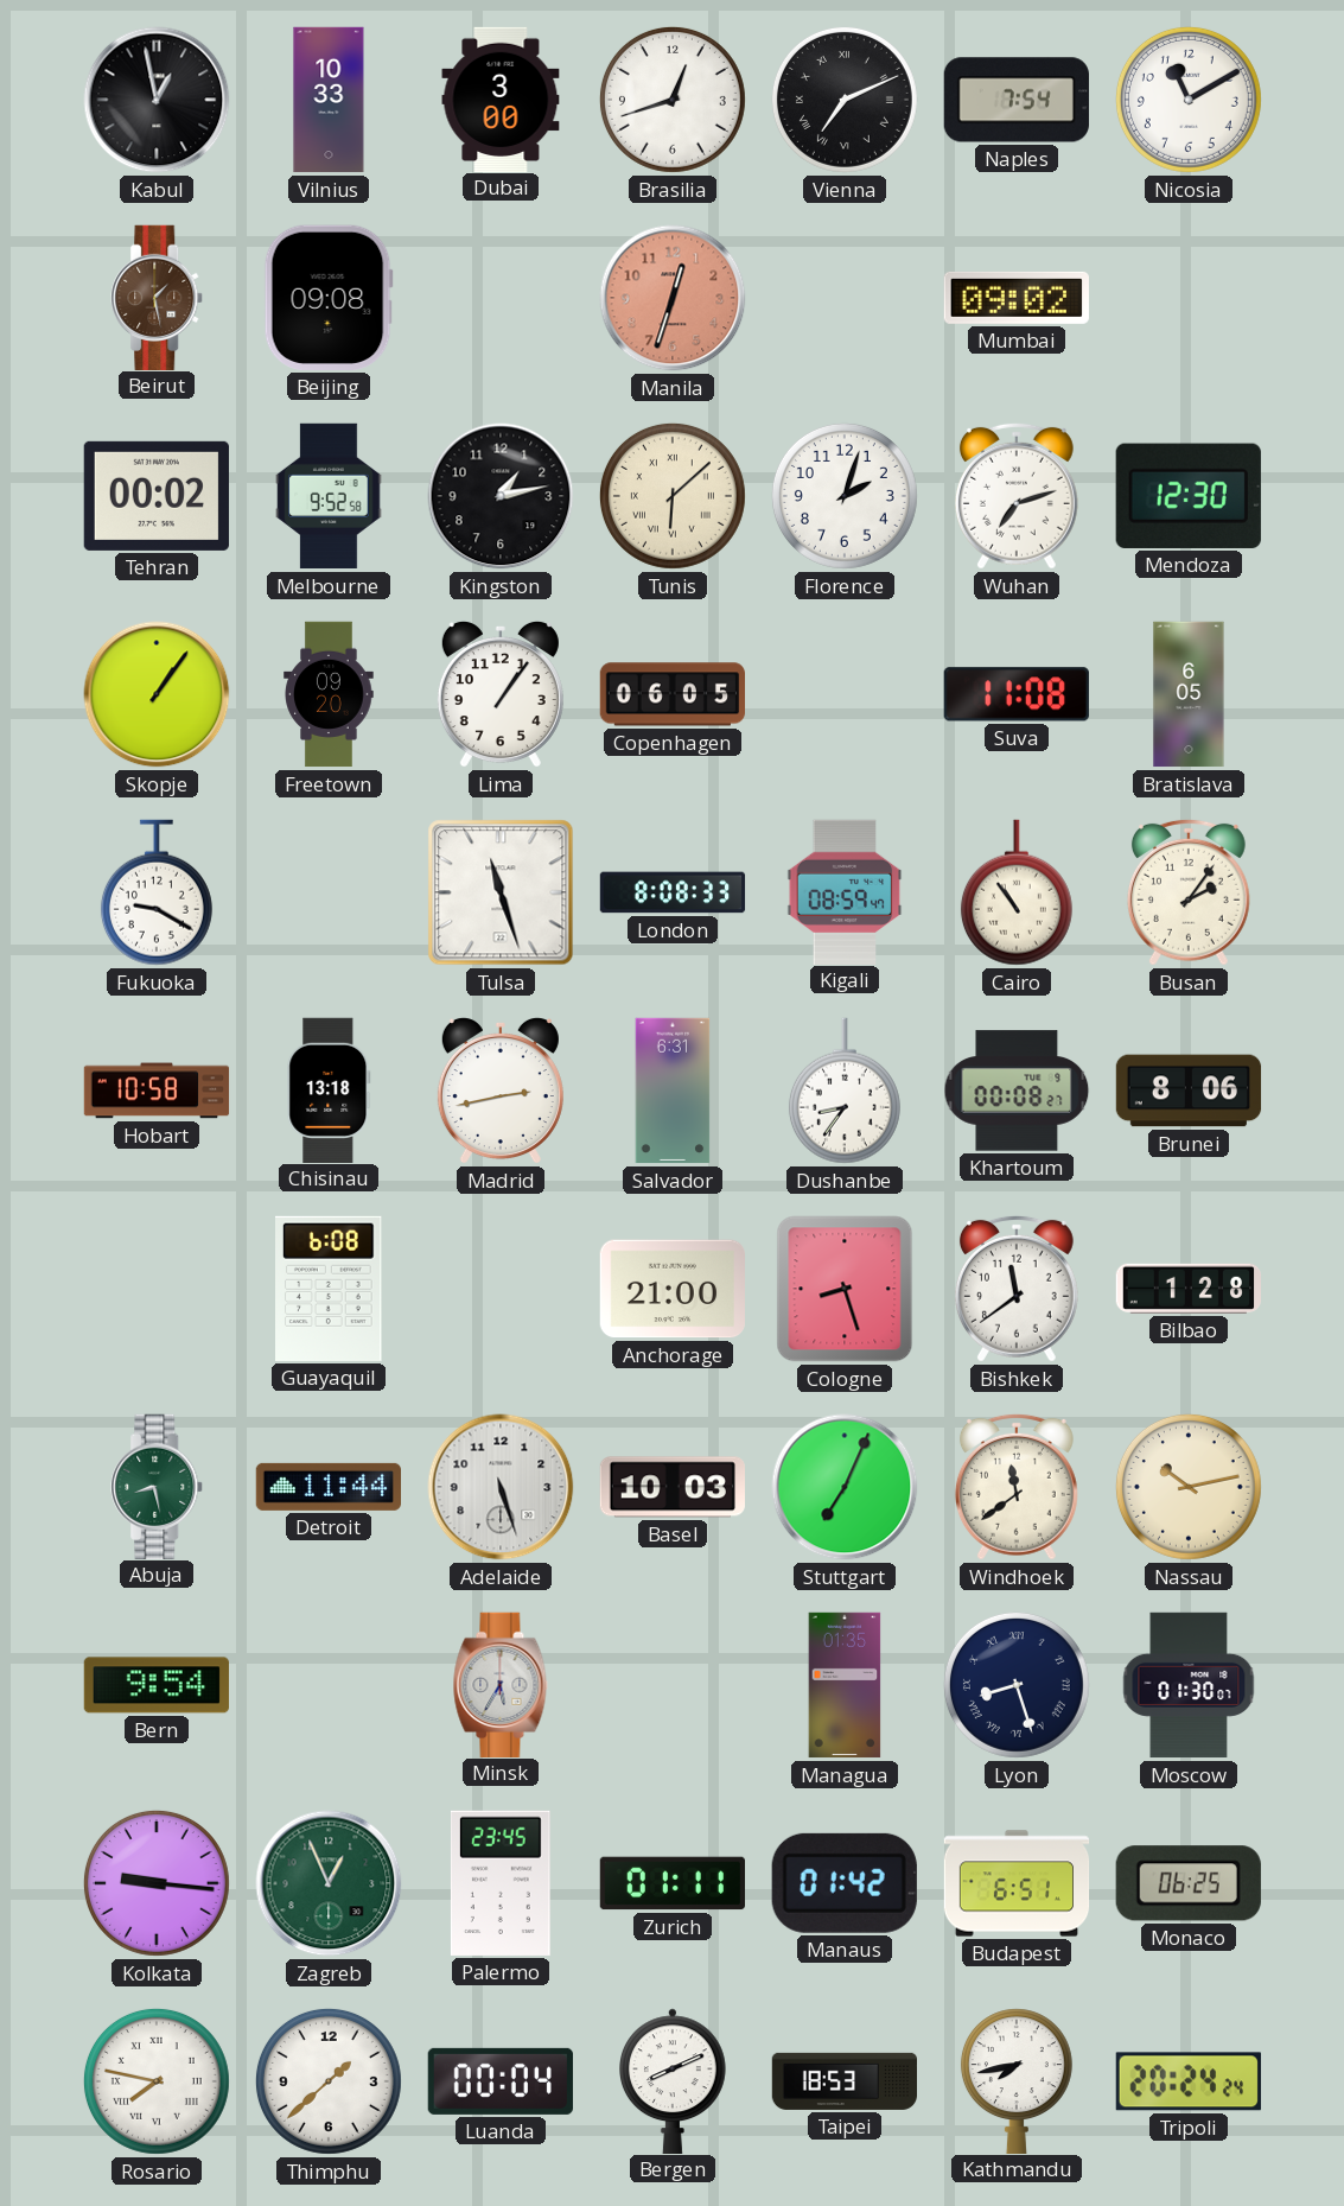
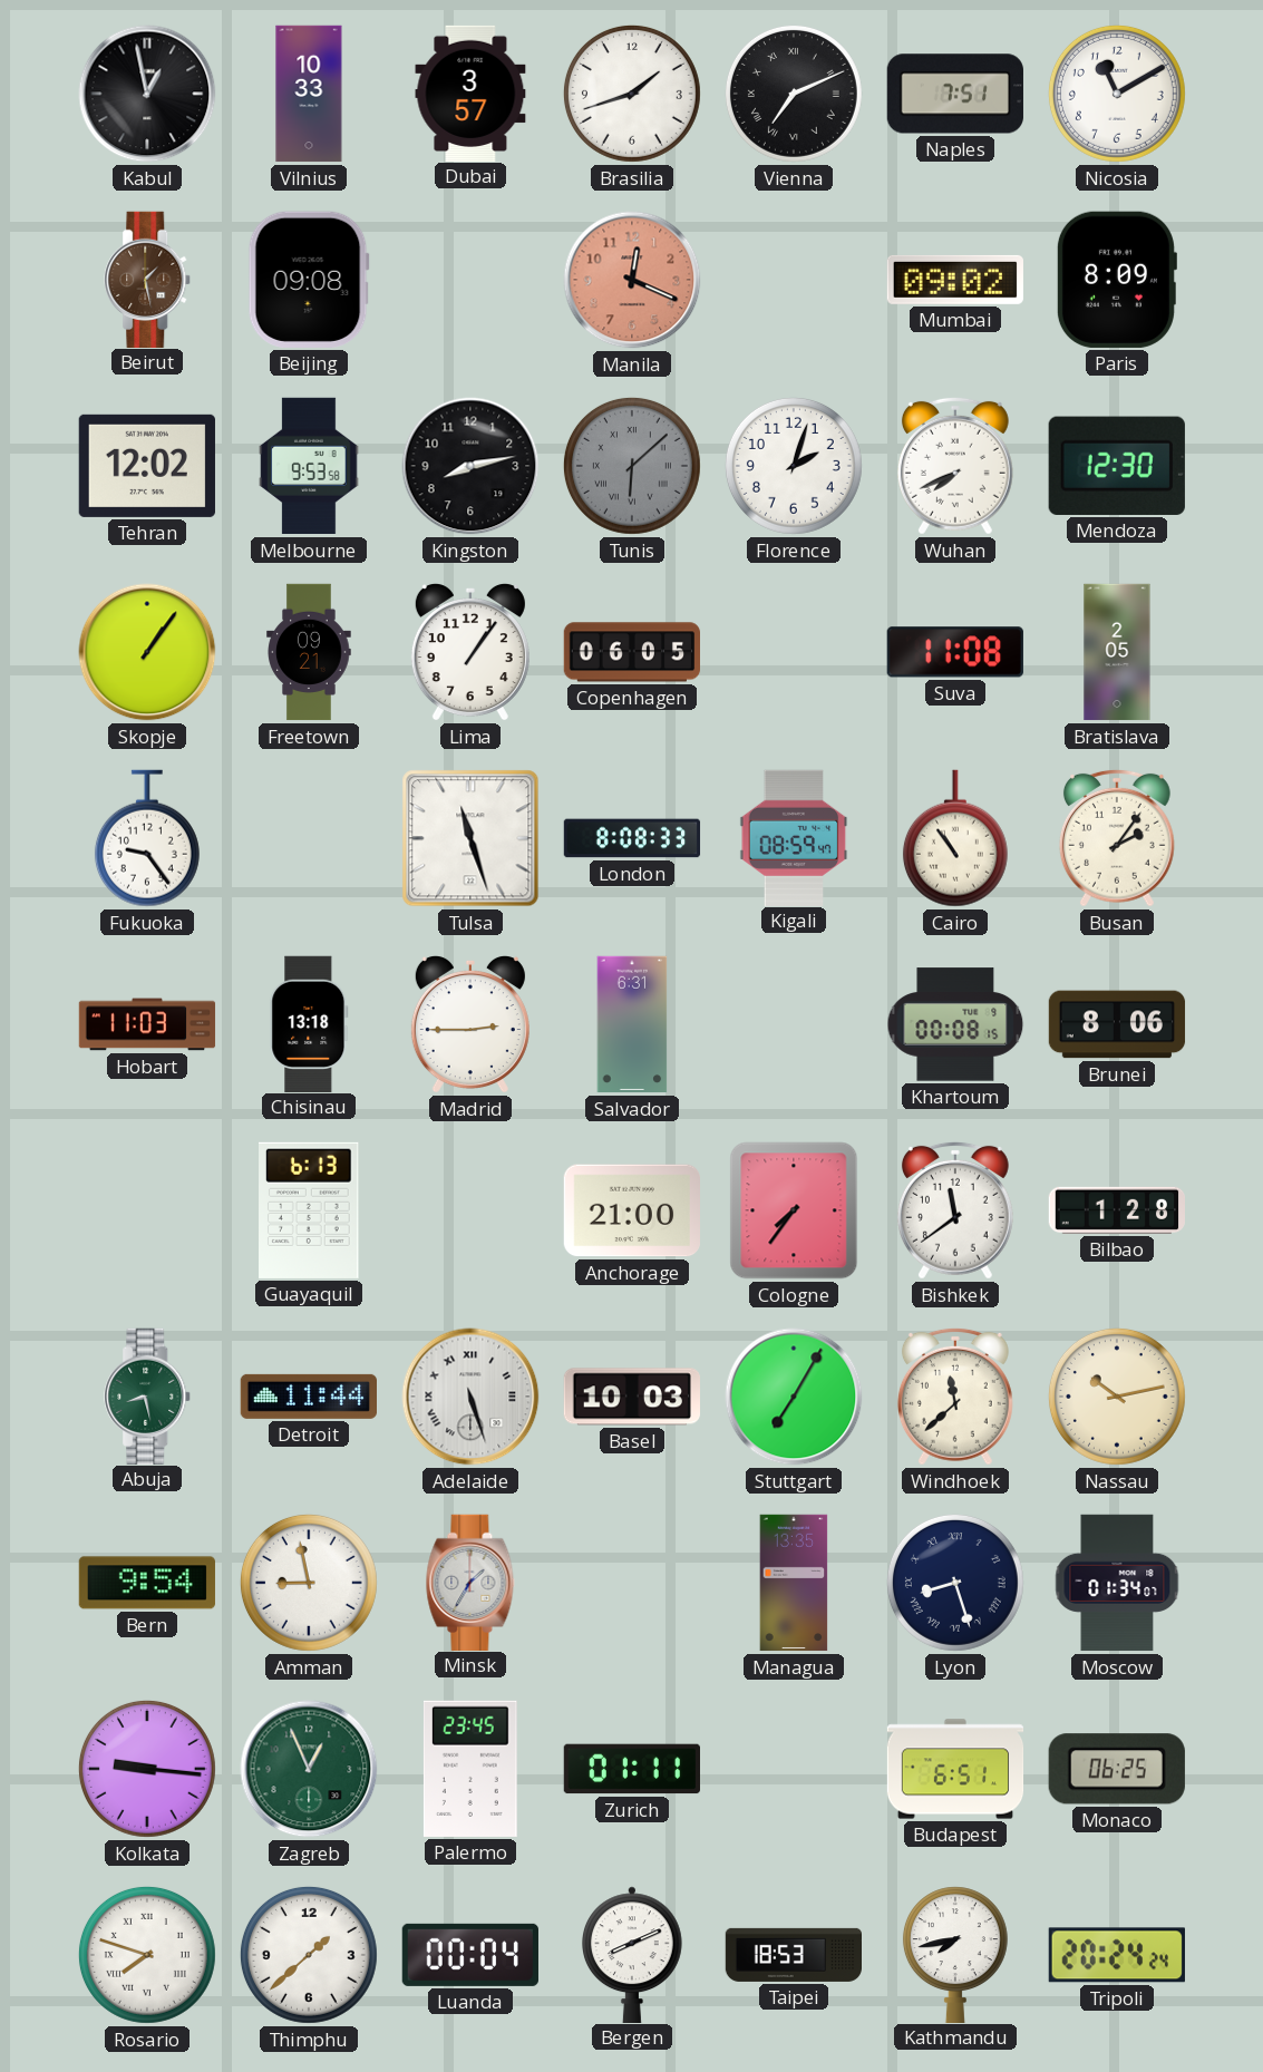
Dubai: 3:00 -> 3:57
Brasilia: 12:42 -> 1:42
Naples: 7:54 -> 7:51
Manila: 12:33 -> 12:19
Paris: none -> 8:09
Tehran: 00:02 -> 12:02
Melbourne: 9:52 -> 9:53
Kingston: 1:13 -> 8:13
Tunis dial: cream -> grey
Wuhan: 7:12 -> 7:41
Freetown: 09:20 -> 09:21
Bratislava: 6:05 -> 2:05
Fukuoka: 9:20 -> 9:24
Hobart: 10:58 -> 11:03
Madrid: 2:43 -> 2:45
Dushanbe: 8:36 -> none
Khartoum: 00:08:27 -> 00:08:15
Guayaquil: 6:08 -> 6:13
Cologne: 8:27 -> 7:36
Adelaide numerals: Arabic -> Roman
Stuttgart: 7:04 -> 7:05
Windhoek: 11:39 -> 11:38
Amman: none -> 8:58
Minsk: 5:35 -> 1:35
Managua: 01:35 -> 13:35
Moscow: 01:30 -> 01:34
Manaus: 01:42 -> none
Rosario: 7:47 -> 7:48
